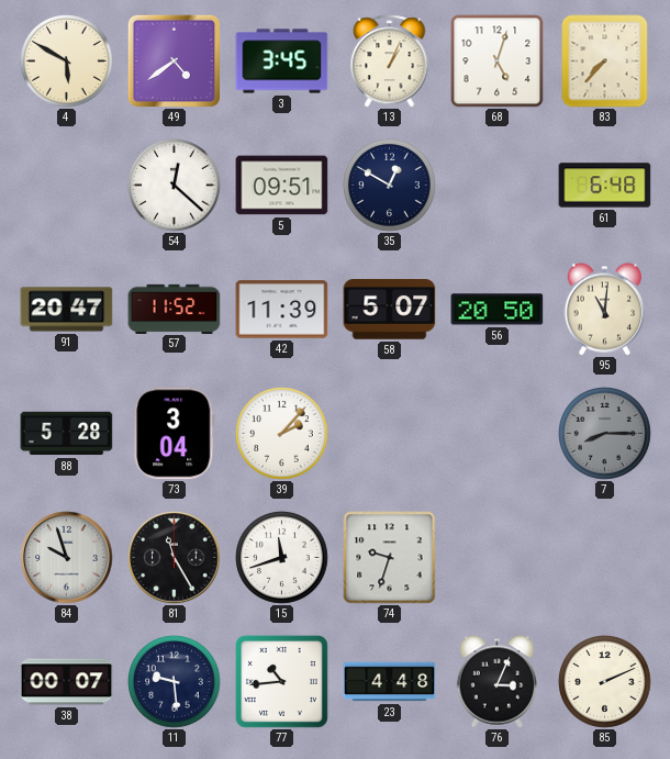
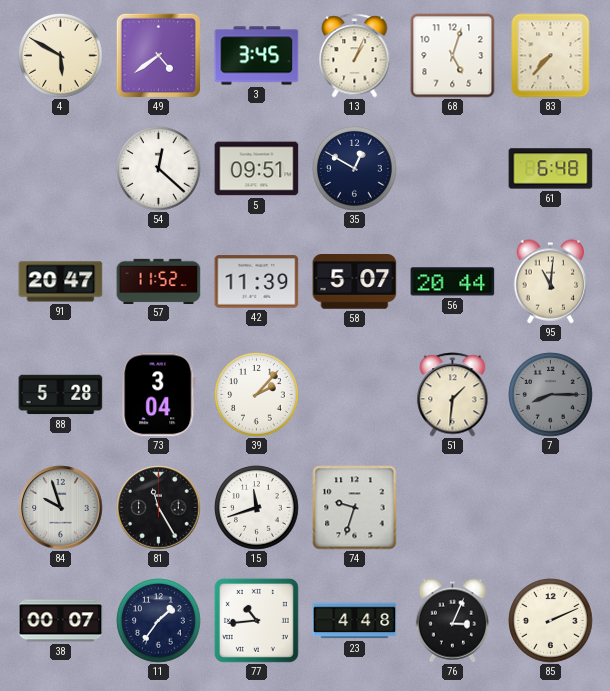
56: 20:50 -> 20:44
51: none -> 1:31
11: 9:29 -> 1:36
